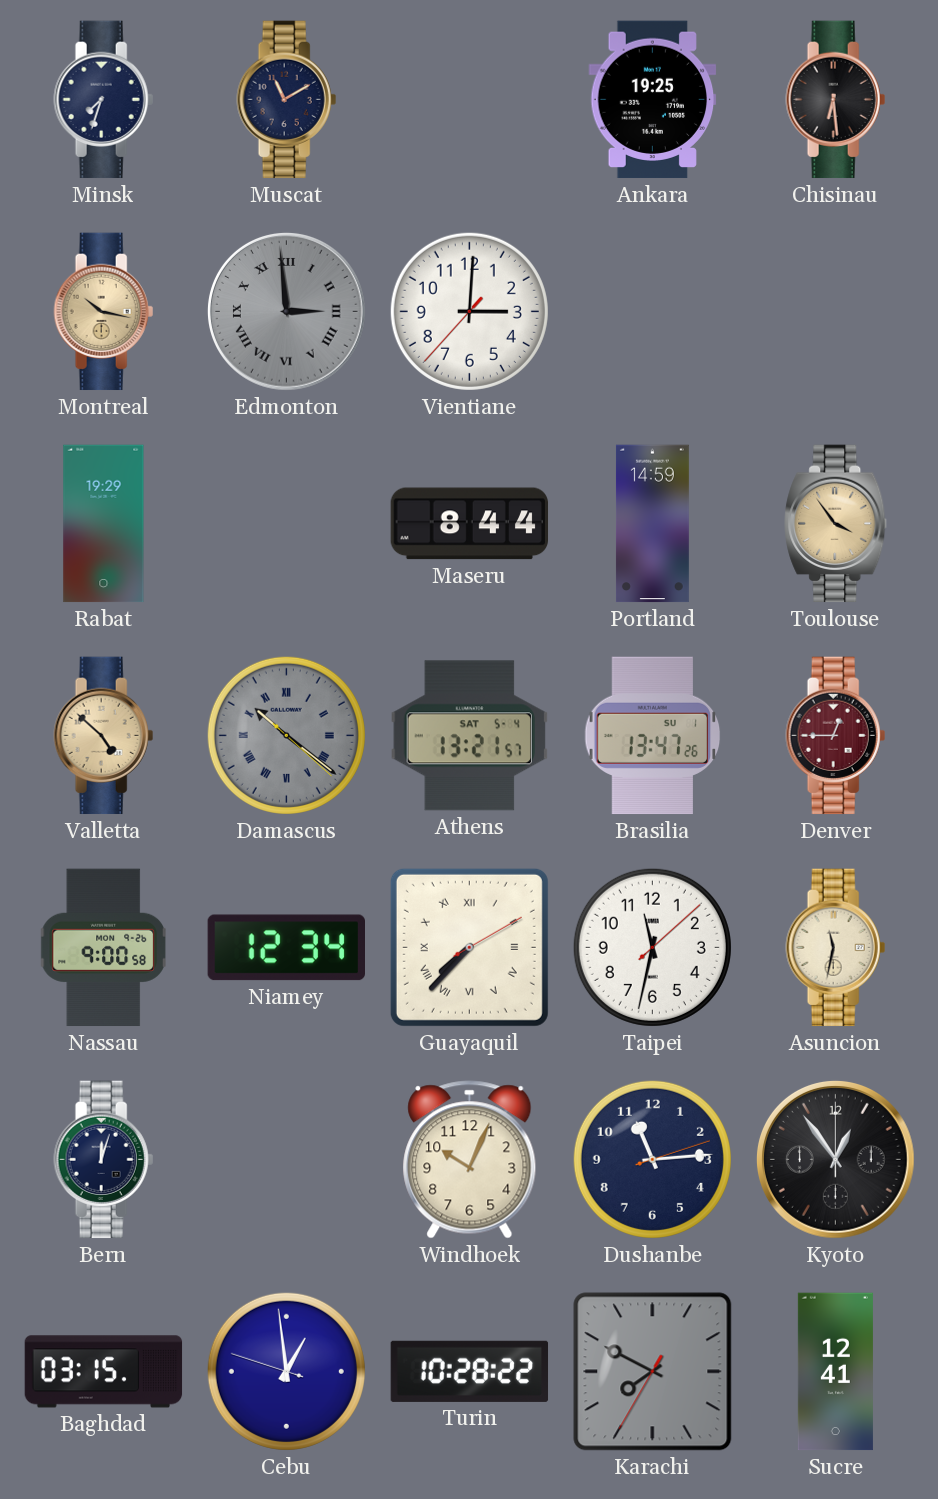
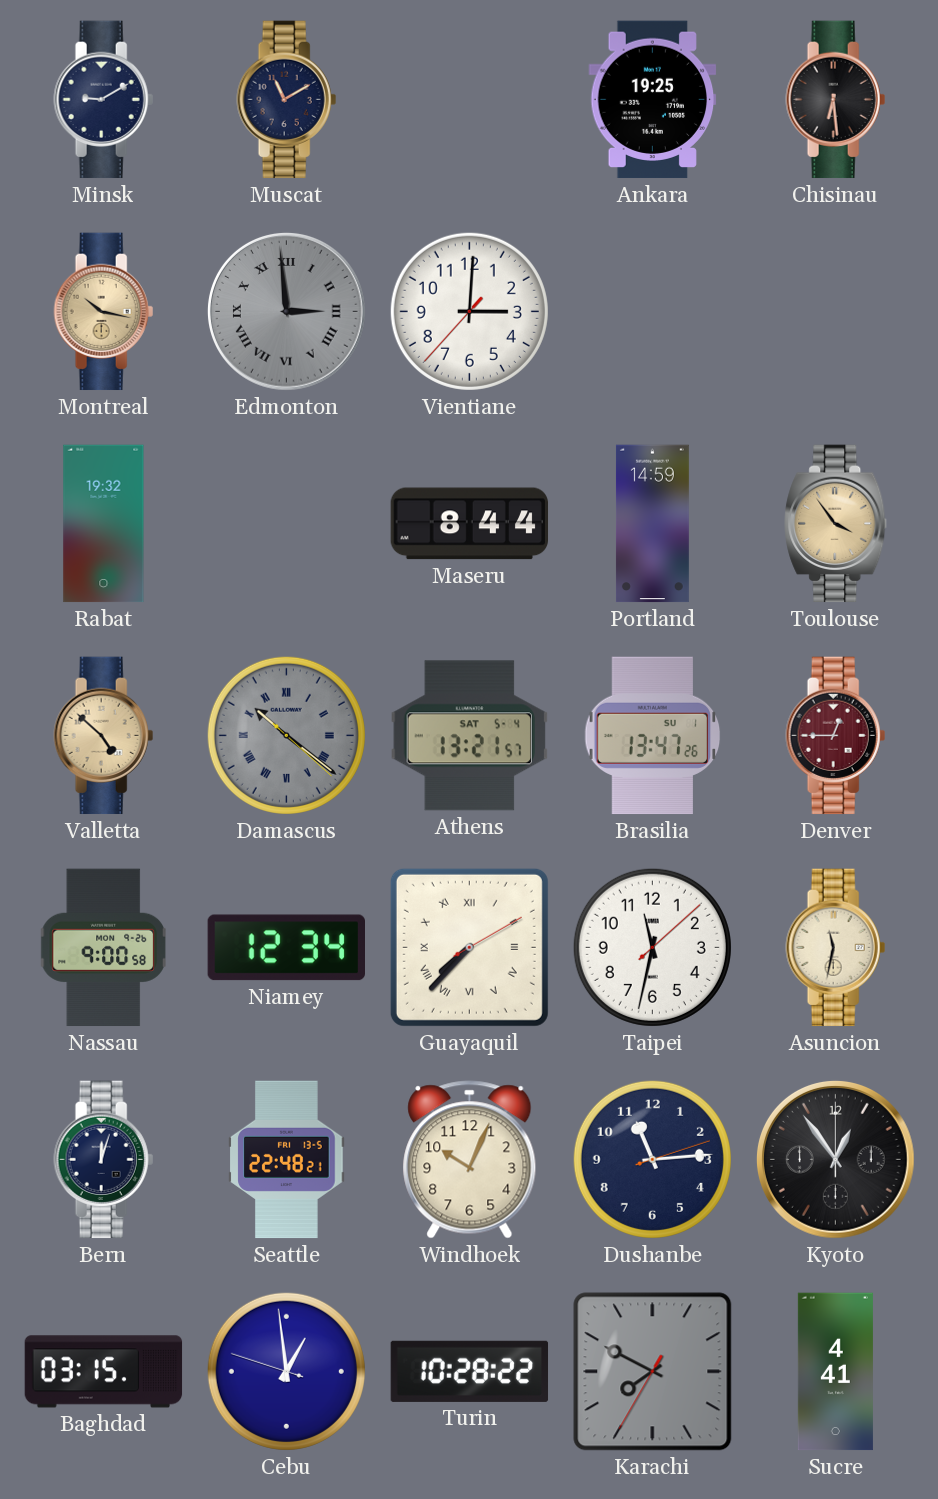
Minsk: 7:33 -> 9:10
Rabat: 19:29 -> 19:32
Seattle: none -> 22:48
Sucre: 12:41 -> 4:41
